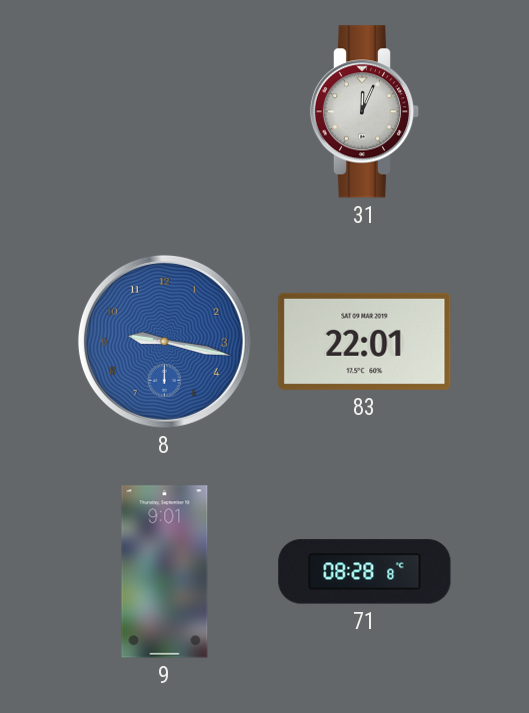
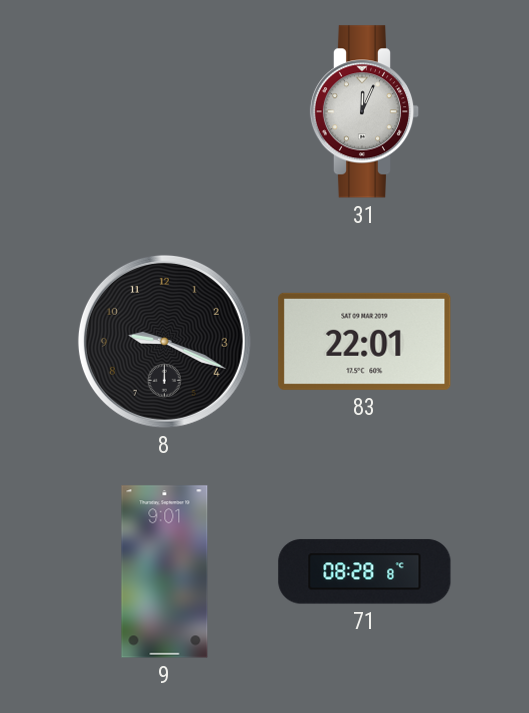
8: 9:17 -> 9:19
8 dial: blue -> black
